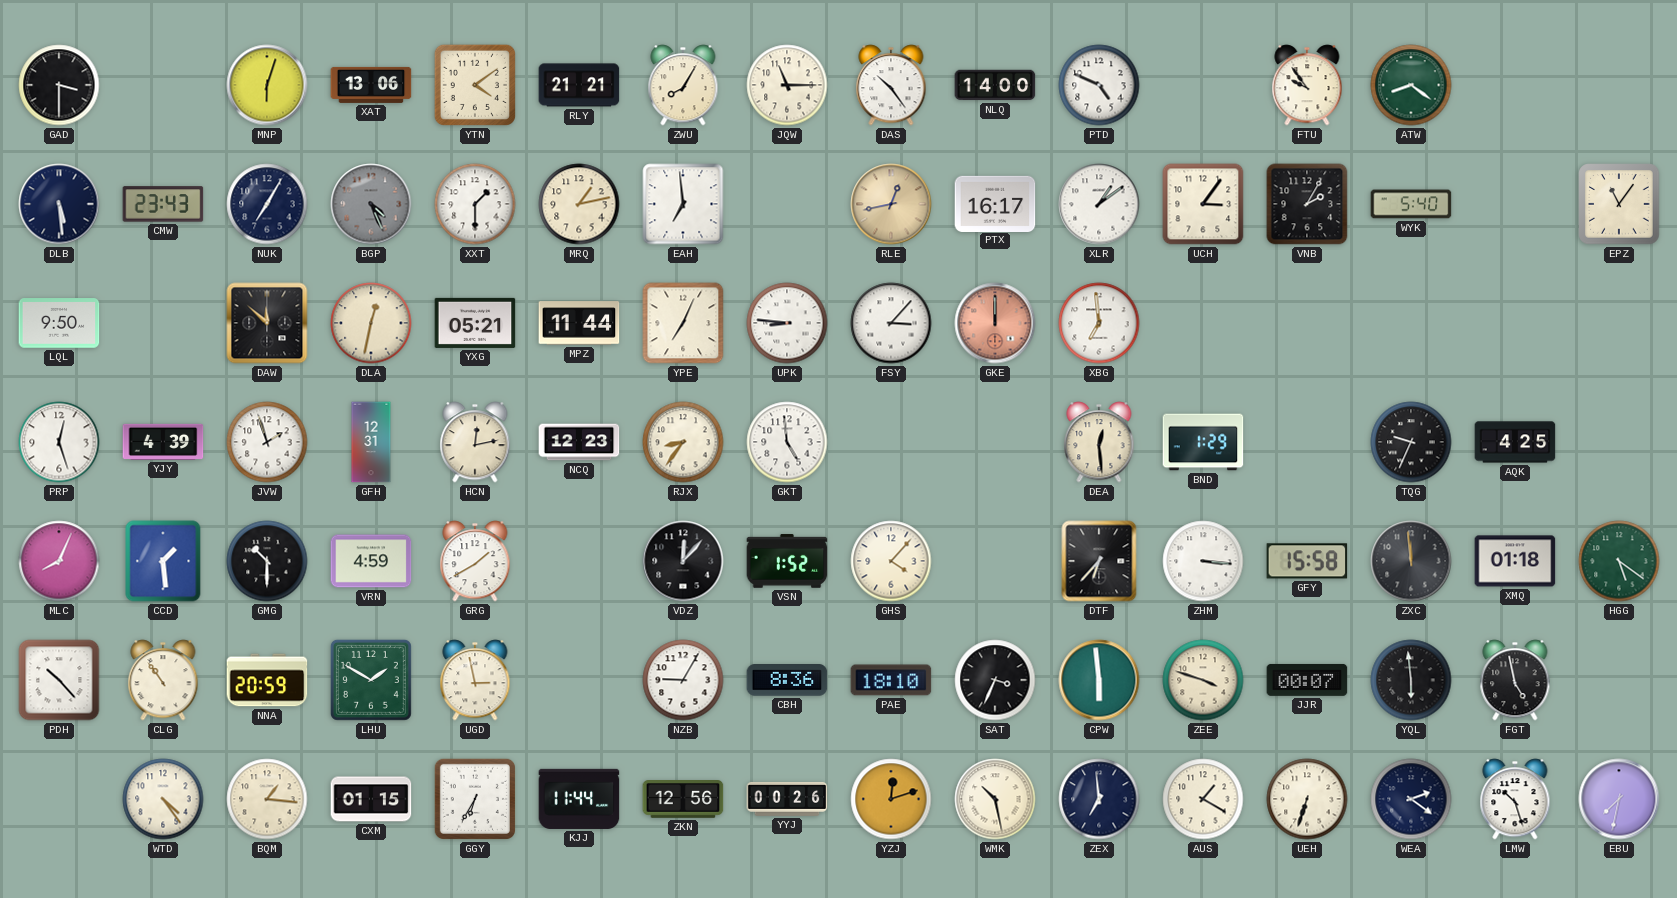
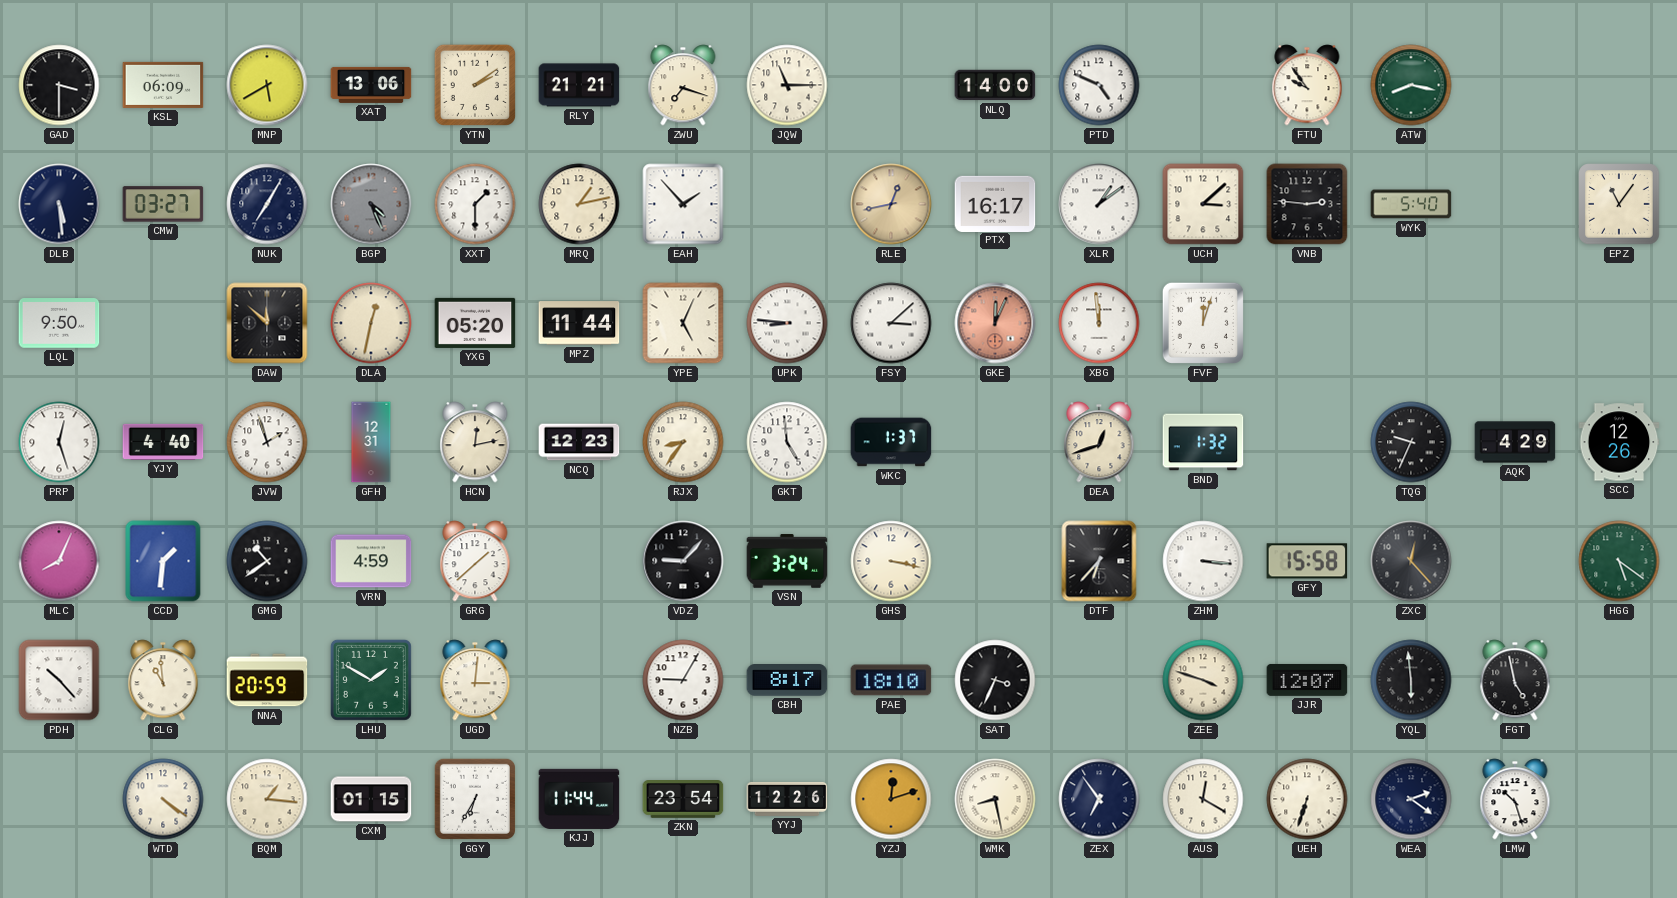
KSL: none -> 06:09
MNP: 6:03 -> 5:40
YTN: 4:09 -> 2:09
ZWU: 8:05 -> 7:18
DAS: 10:24 -> none
ATW: 8:21 -> 8:17
CMW: 23:43 -> 03:27
EAH: 6:59 -> 1:53
UCH: 3:06 -> 3:08
VNB: 2:05 -> 2:46
YXG: 05:21 -> 05:20
YPE: 7:04 -> 5:04
FSY: 3:07 -> 3:08
GKE: 12:00 -> 12:04
XBG: 6:59 -> 11:59
FVF: none -> 12:03
YJY: 4:39 -> 4:40
WKC: none -> 1:37
DEA: 12:29 -> 12:42
BND: 1:29 -> 1:32
AQK: 4:25 -> 4:29
SCC: none -> 12:26
CCD: 1:29 -> 1:31
GMG: 10:30 -> 10:39
GRG: 1:40 -> 1:38
VDZ: 12:07 -> 9:07
VSN: 1:52 -> 3:24
GHS: 4:07 -> 3:17
ZXC: 11:59 -> 12:23
XMQ: 01:18 -> none
CLG: 10:54 -> 10:59
UGD: 2:58 -> 3:01
CBH: 8:36 -> 8:17
CPW: 5:59 -> none
JJR: 00:07 -> 12:07
WTD: 4:24 -> 4:21
ZKN: 12:56 -> 23:54
YYJ: 00:26 -> 12:26
WMK: 10:28 -> 8:28
ZEX: 6:59 -> 6:54
AUS: 1:20 -> 12:20
EBU: 7:32 -> none
